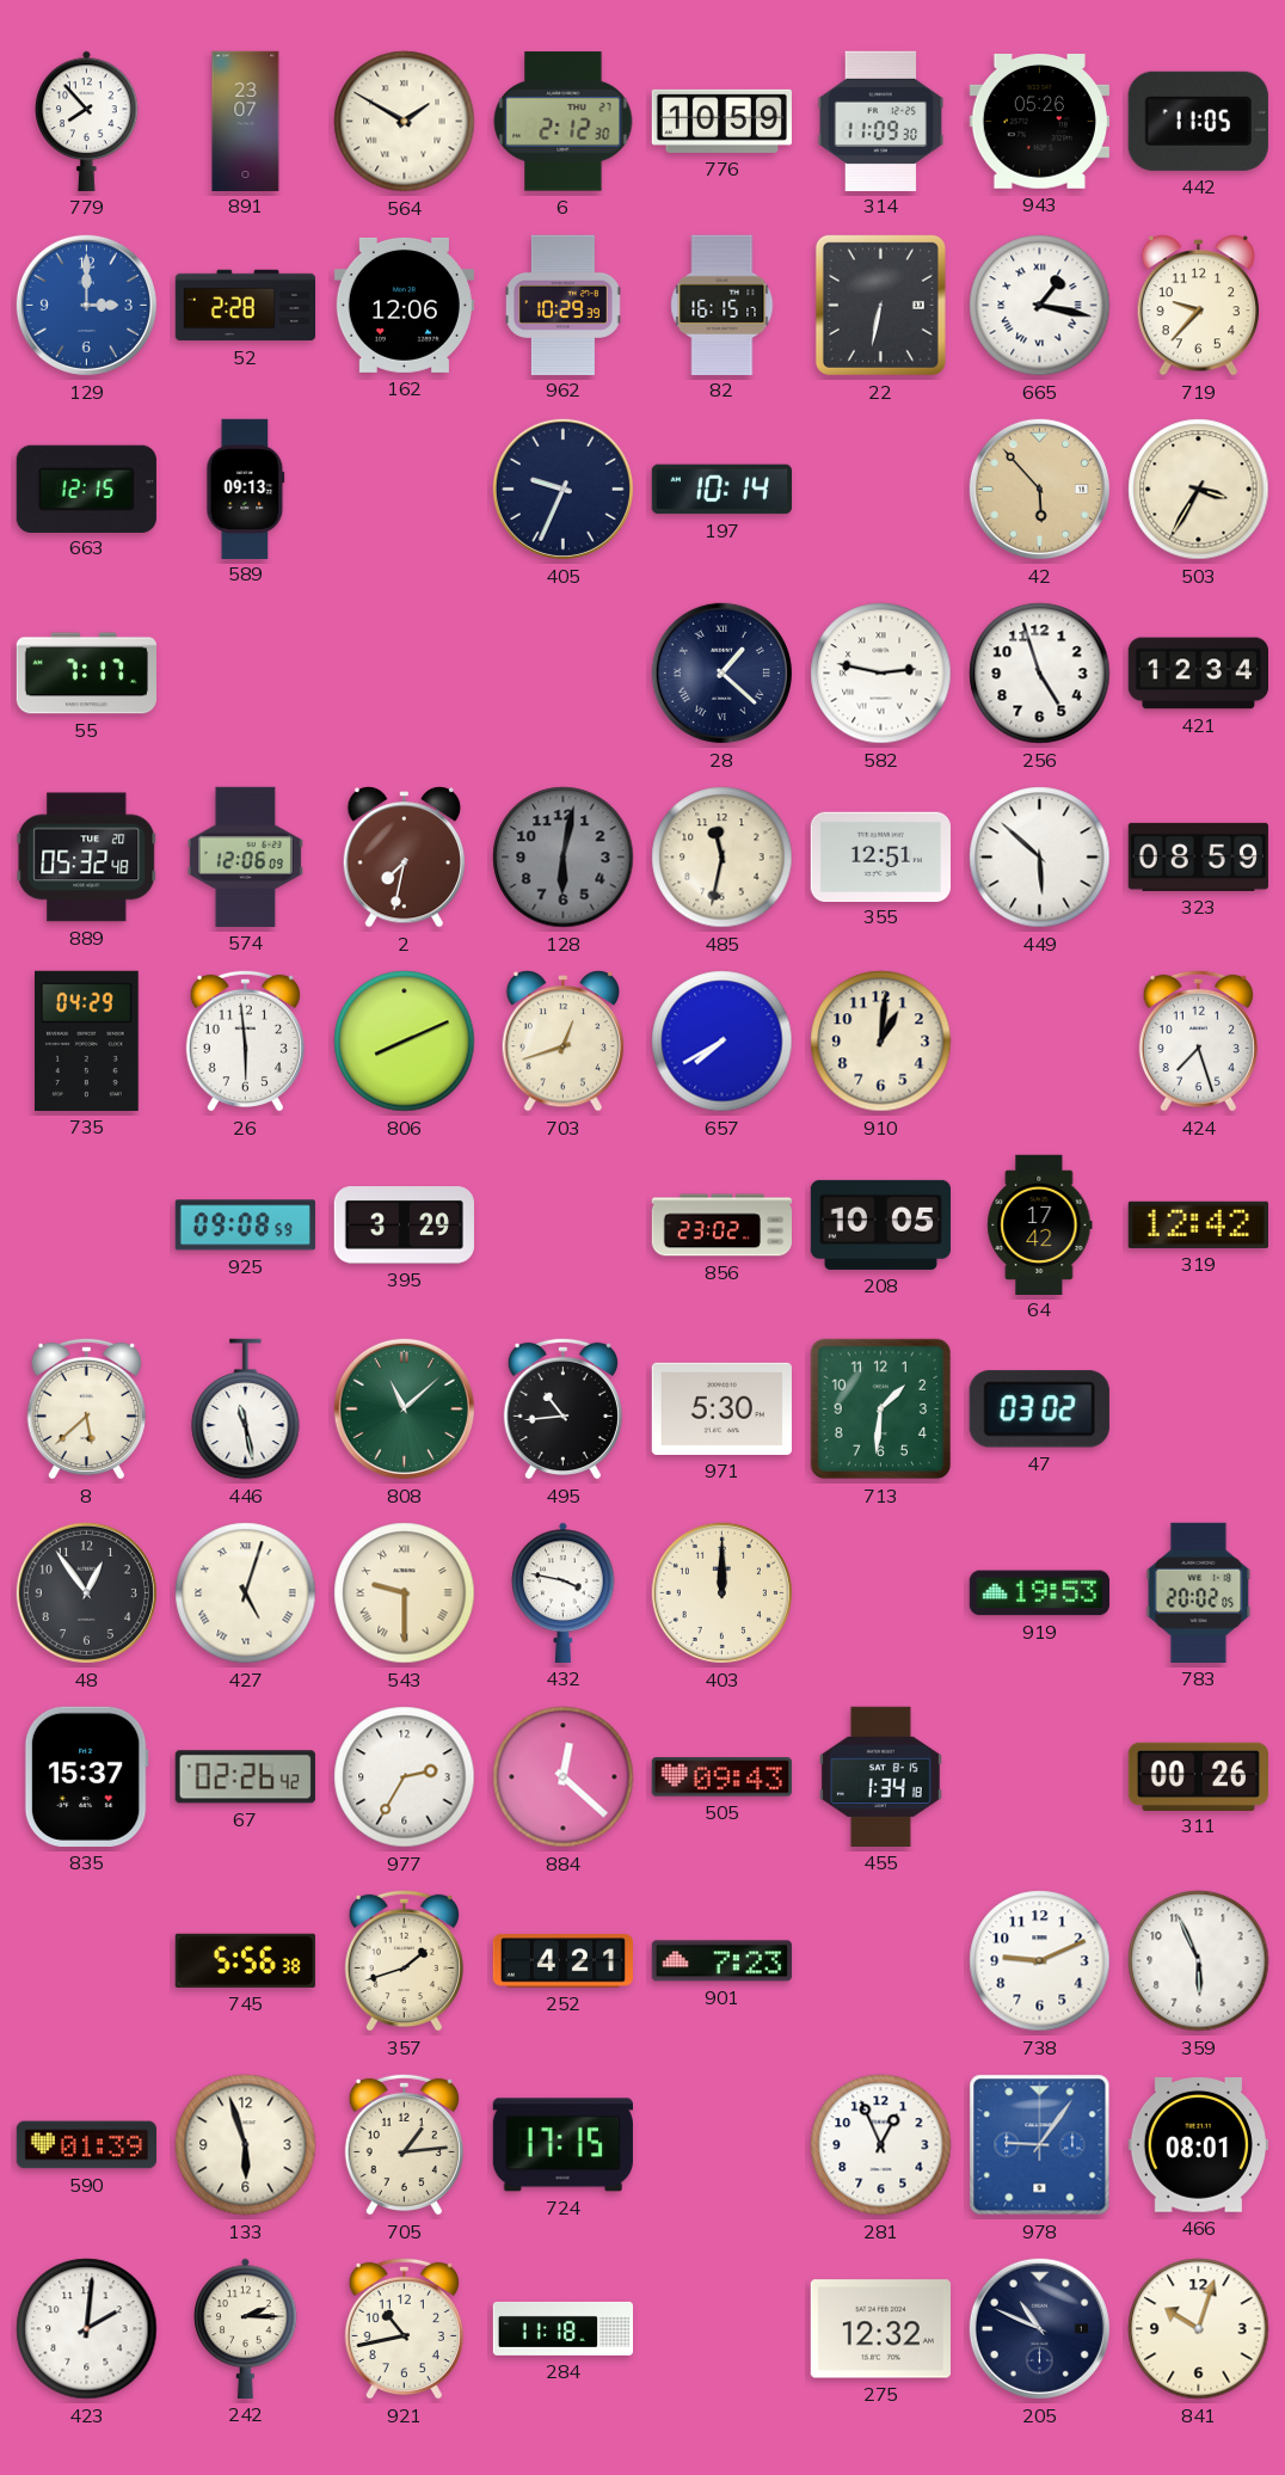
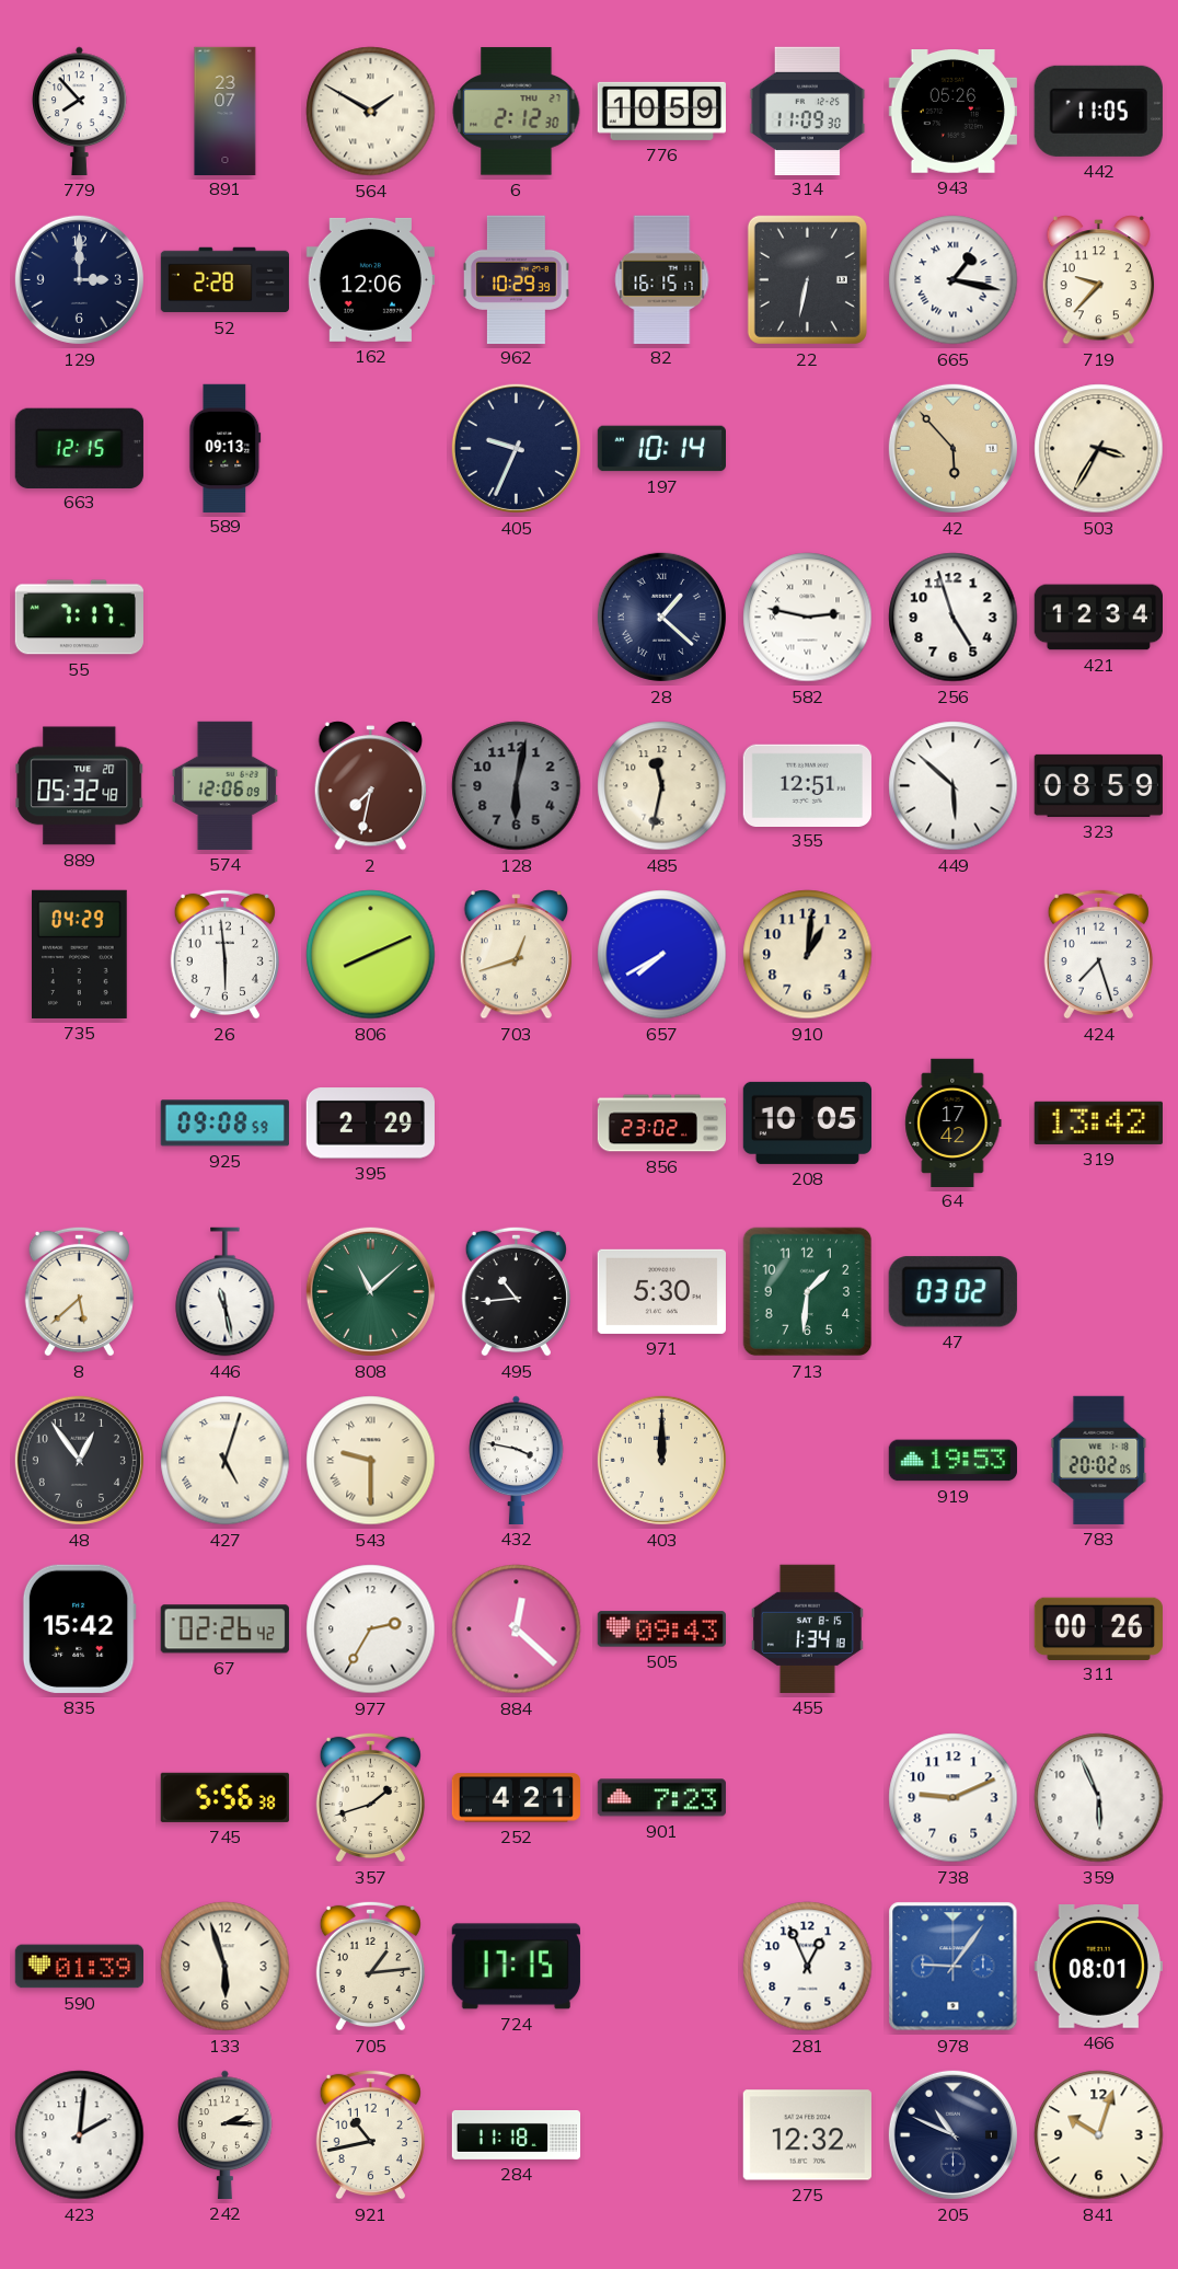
129 dial: blue -> navy
395: 3:29 -> 2:29
319: 12:42 -> 13:42
835: 15:37 -> 15:42
